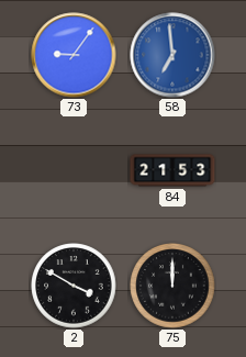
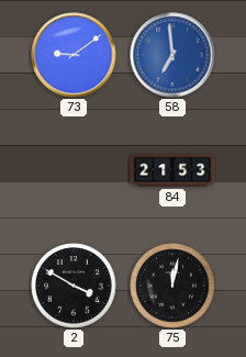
73: 9:06 -> 9:09
75: 12:00 -> 12:02
